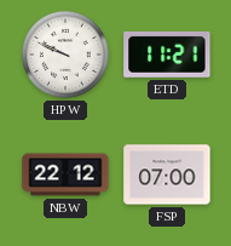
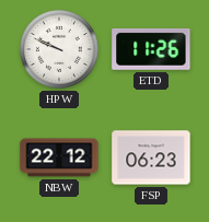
ETD: 11:21 -> 11:26
FSP: 07:00 -> 06:23
